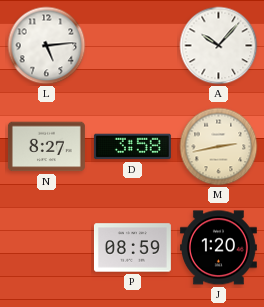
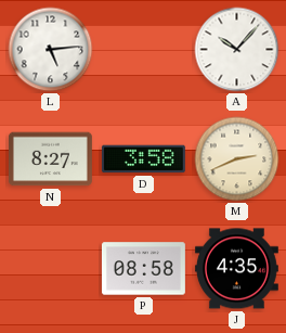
M: 2:43 -> 2:41
P: 08:59 -> 08:58
J: 1:20 -> 4:35
